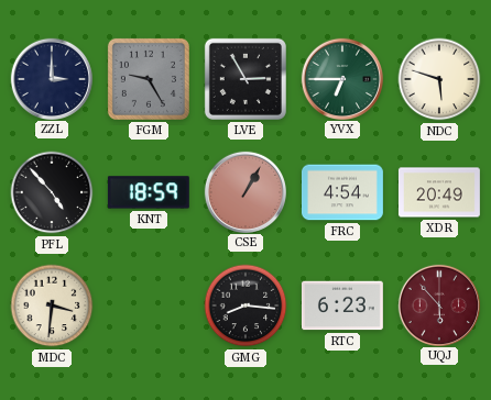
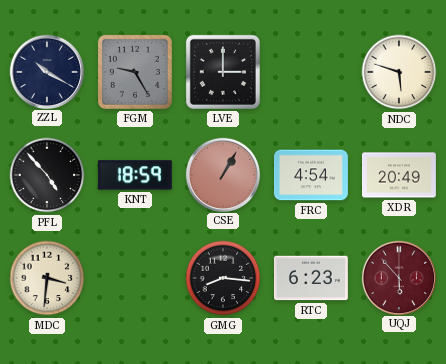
ZZL: 3:00 -> 10:20
LVE: 2:55 -> 3:00
YVX: 6:45 -> none
